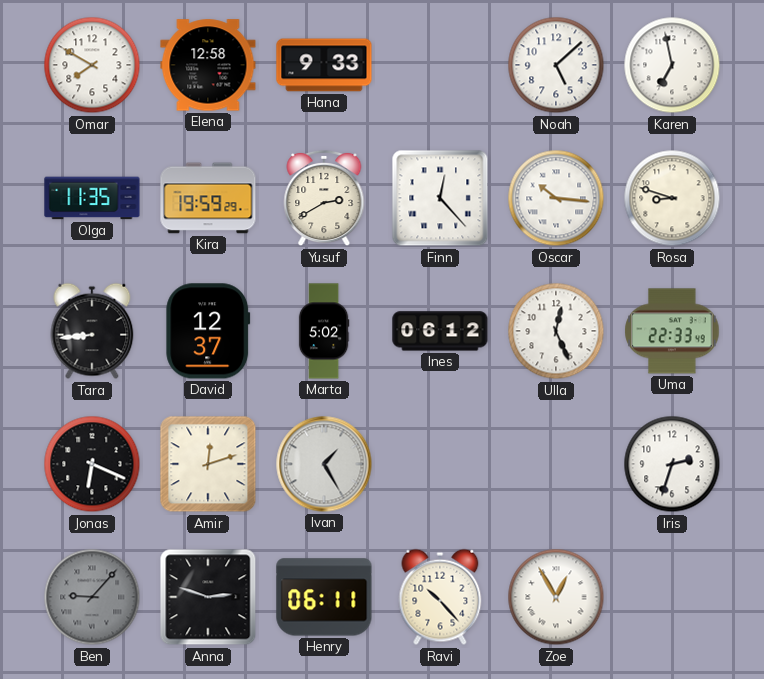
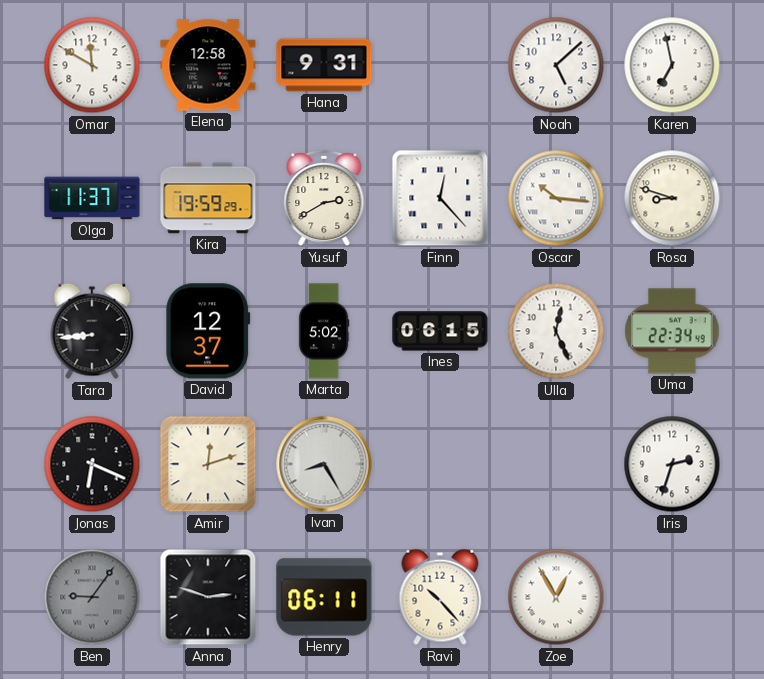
Omar: 7:50 -> 11:50
Hana: 9:33 -> 9:31
Olga: 11:35 -> 11:37
Ines: 06:12 -> 06:15
Uma: 22:33 -> 22:34
Ivan: 1:25 -> 8:25
Ben: 9:07 -> 9:06
